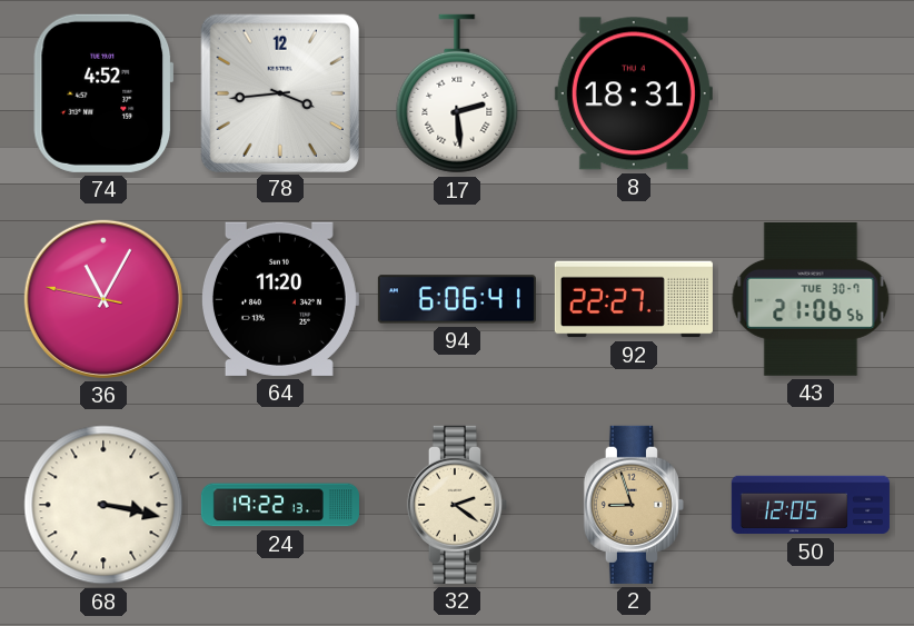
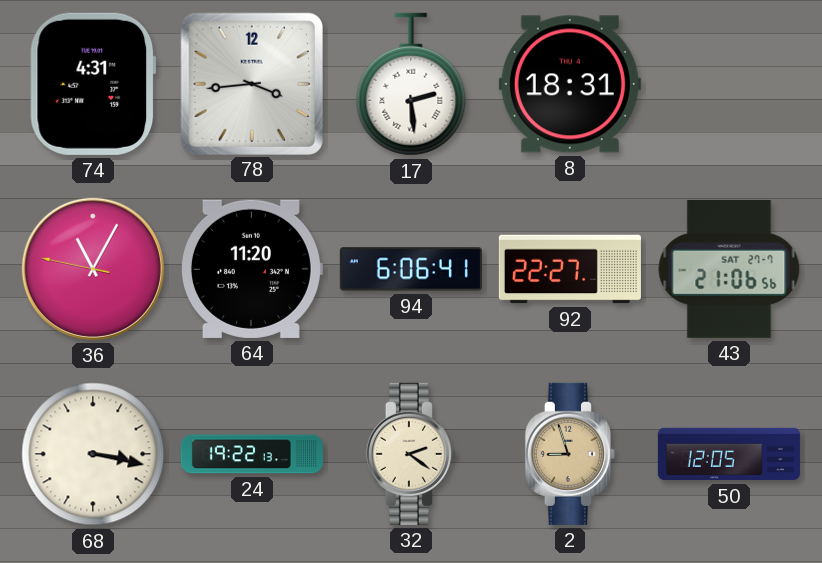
74: 4:52 -> 4:31
43 date: TUE 30-7 -> SAT 27-7
